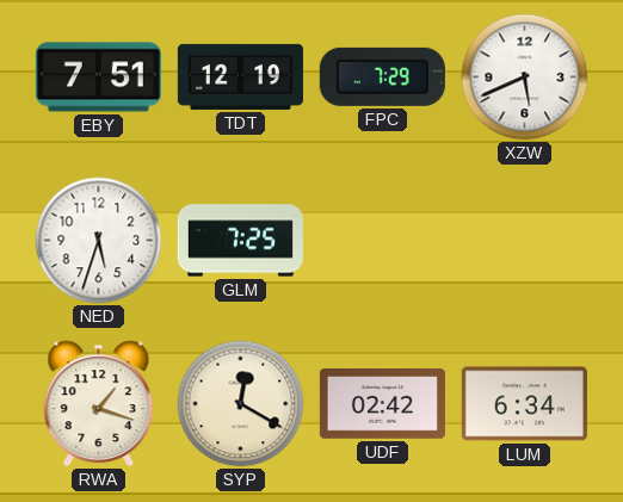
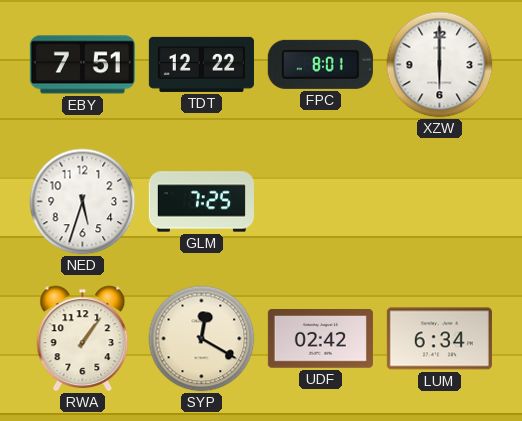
TDT: 12:19 -> 12:22
FPC: 7:29 -> 8:01
XZW: 5:41 -> 6:00
RWA: 1:18 -> 1:06
